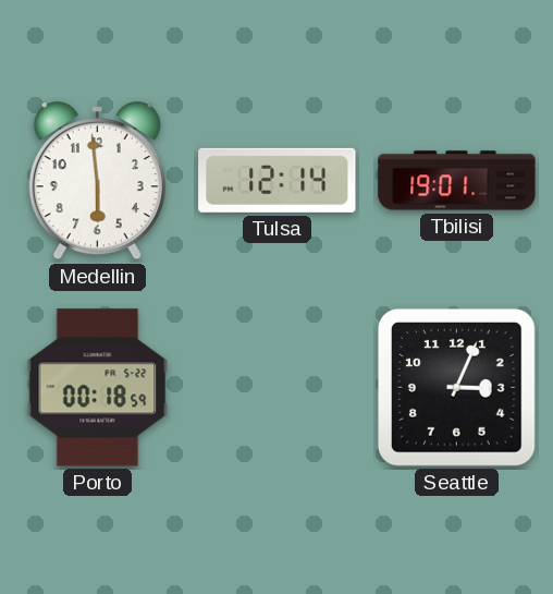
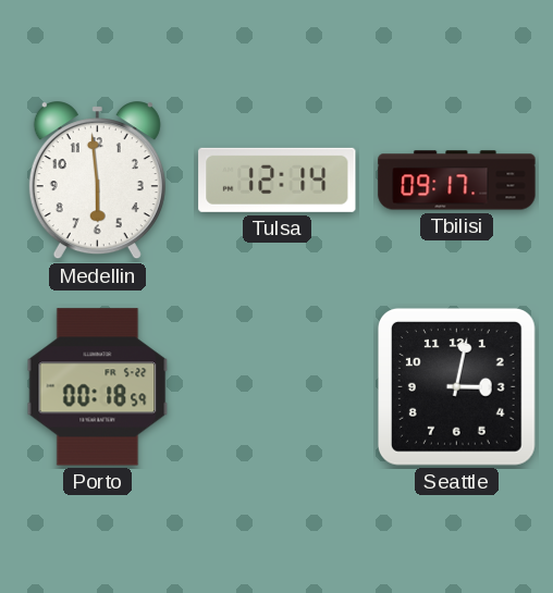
Tbilisi: 19:01 -> 09:17
Seattle: 3:04 -> 3:02
